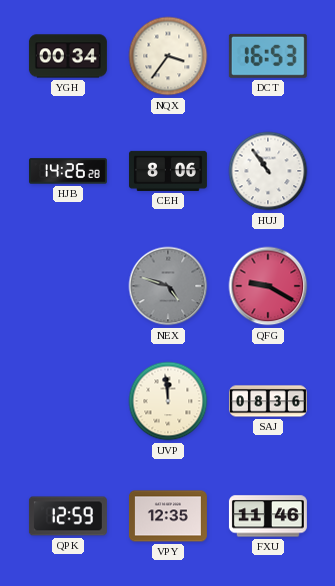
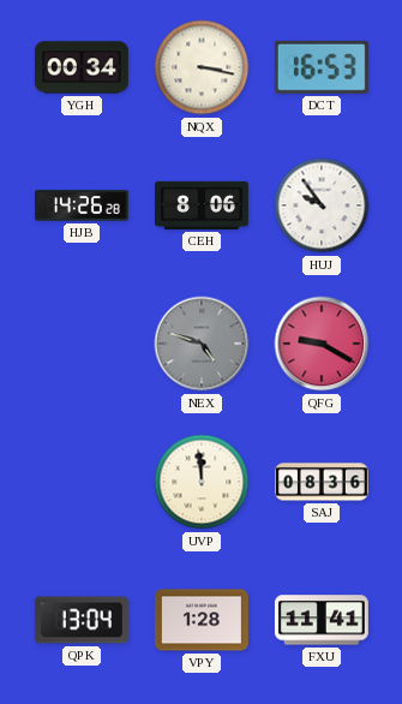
NQX: 3:36 -> 3:17
HUJ: 10:54 -> 9:54
QPK: 12:59 -> 13:04
VPY: 12:35 -> 1:28
FXU: 11:46 -> 11:41
